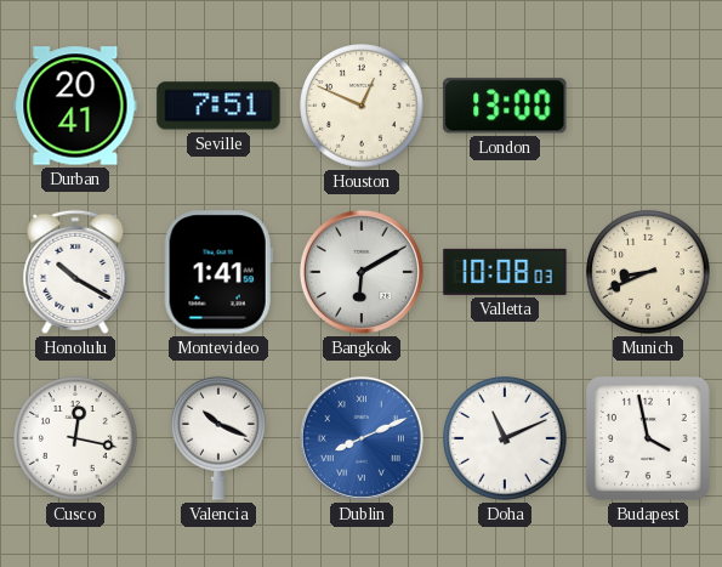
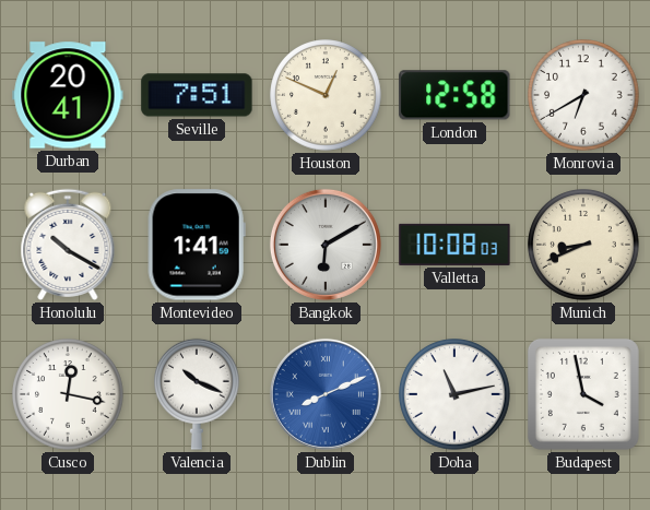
London: 13:00 -> 12:58
Monrovia: none -> 6:40
Doha: 11:11 -> 11:13
